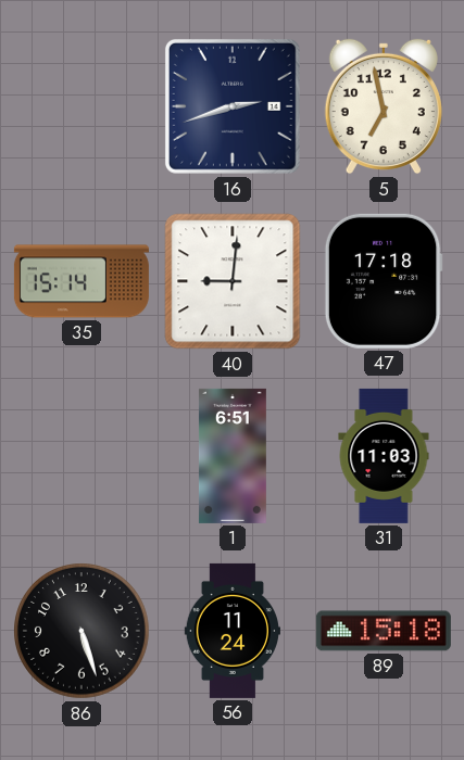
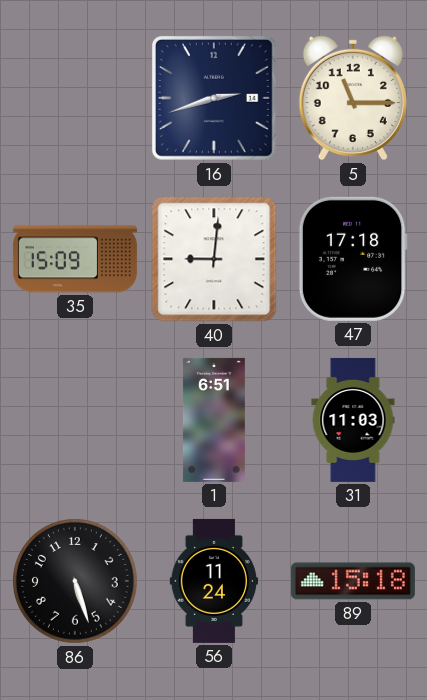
5: 6:58 -> 11:15
35: 15:14 -> 15:09
